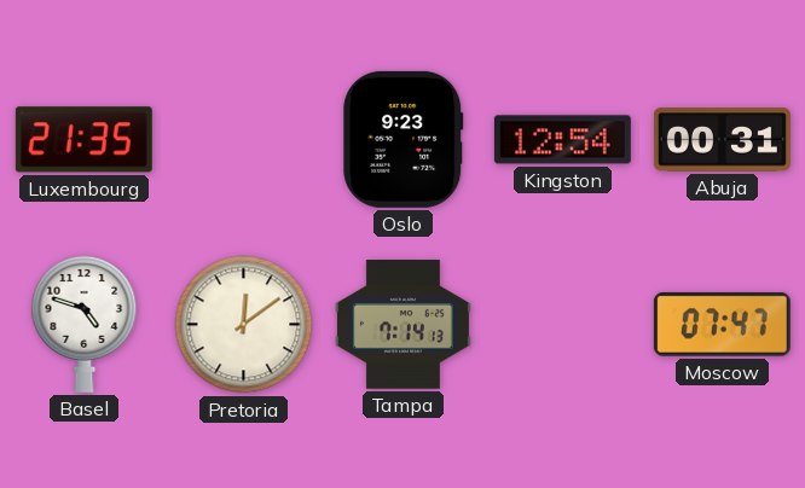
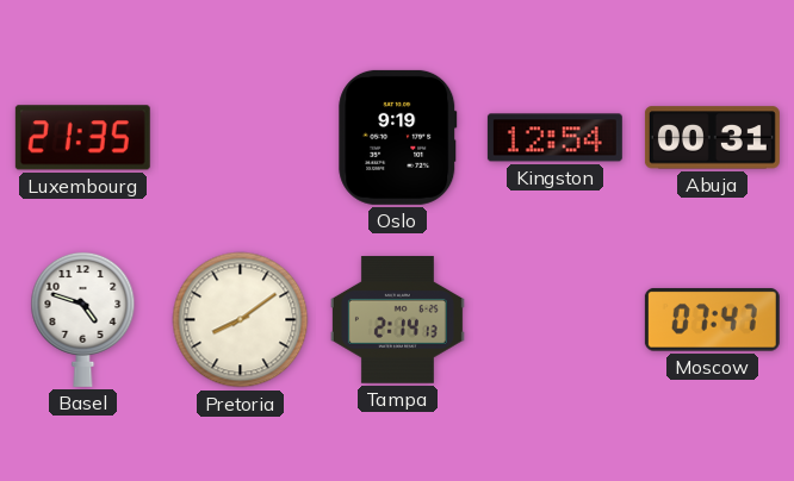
Oslo: 9:23 -> 9:19
Pretoria: 12:09 -> 8:09
Tampa: 7:14 -> 2:14
